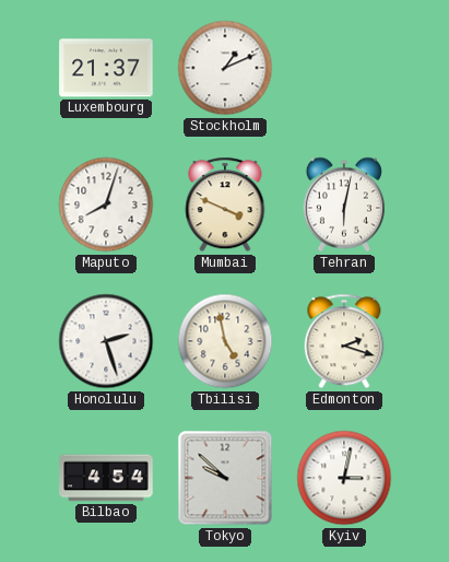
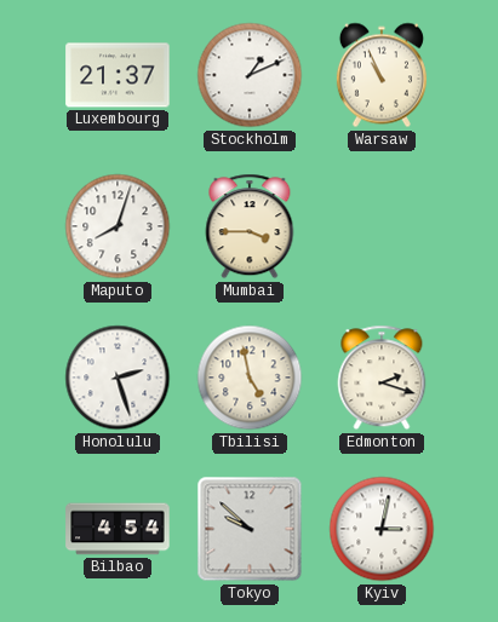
Warsaw: none -> 10:56
Mumbai: 3:49 -> 3:45
Tehran: 6:02 -> none
